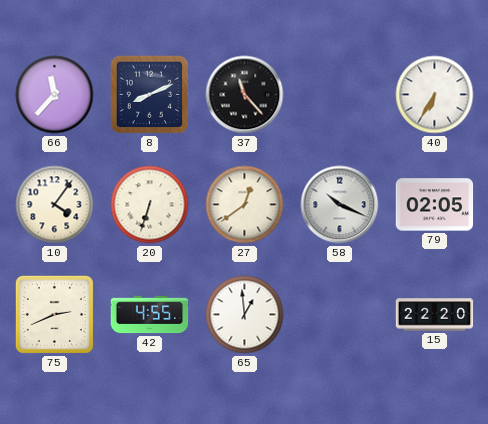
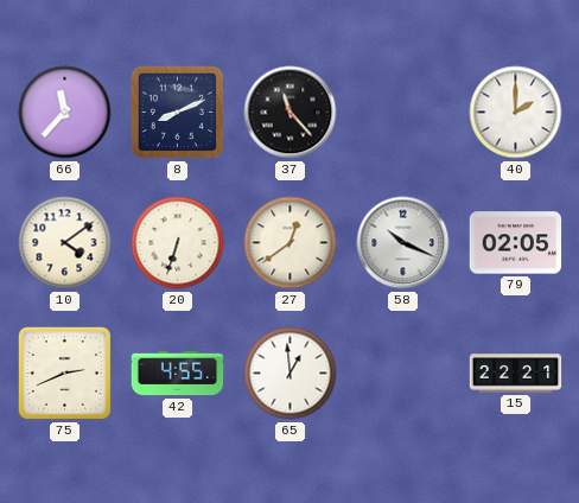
40: 6:35 -> 2:00
10: 4:06 -> 4:09
15: 22:20 -> 22:21
